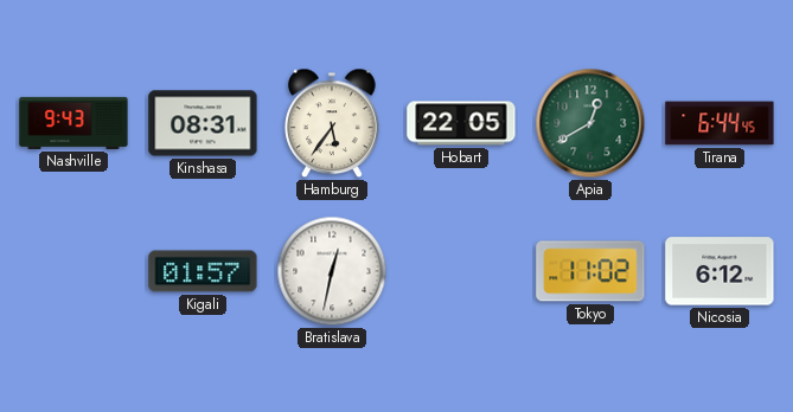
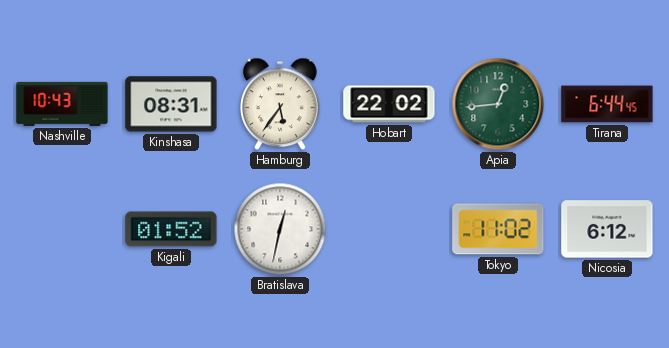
Nashville: 9:43 -> 10:43
Hobart: 22:05 -> 22:02
Apia: 12:40 -> 12:44
Kigali: 01:57 -> 01:52
